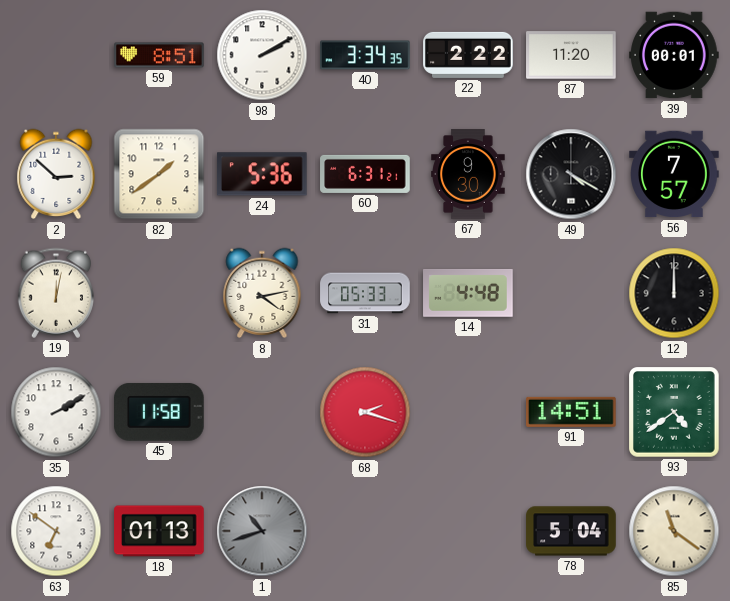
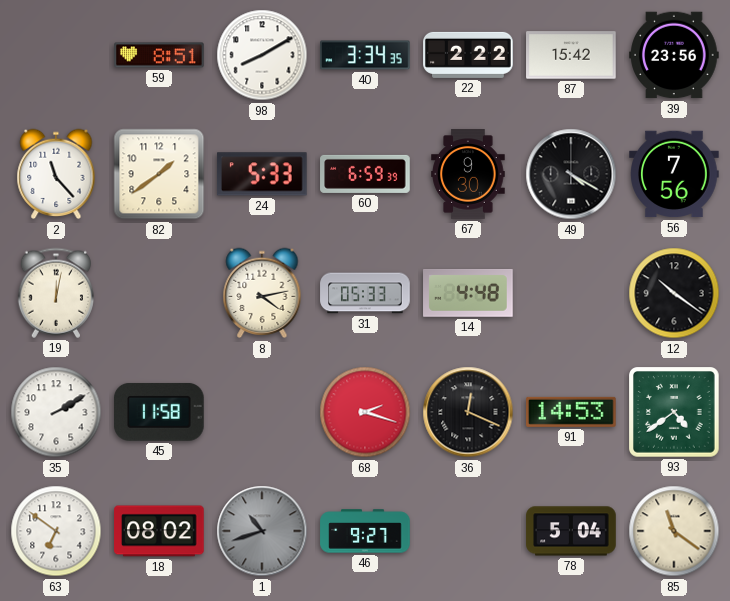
98: 2:10 -> 8:10
87: 11:20 -> 15:42
39: 00:01 -> 23:56
2: 2:52 -> 11:23
24: 5:36 -> 5:33
60: 6:31 -> 6:59
56: 7:57 -> 7:56
12: 12:00 -> 10:21
36: none -> 12:19
91: 14:51 -> 14:53
18: 01:13 -> 08:02
46: none -> 9:27
